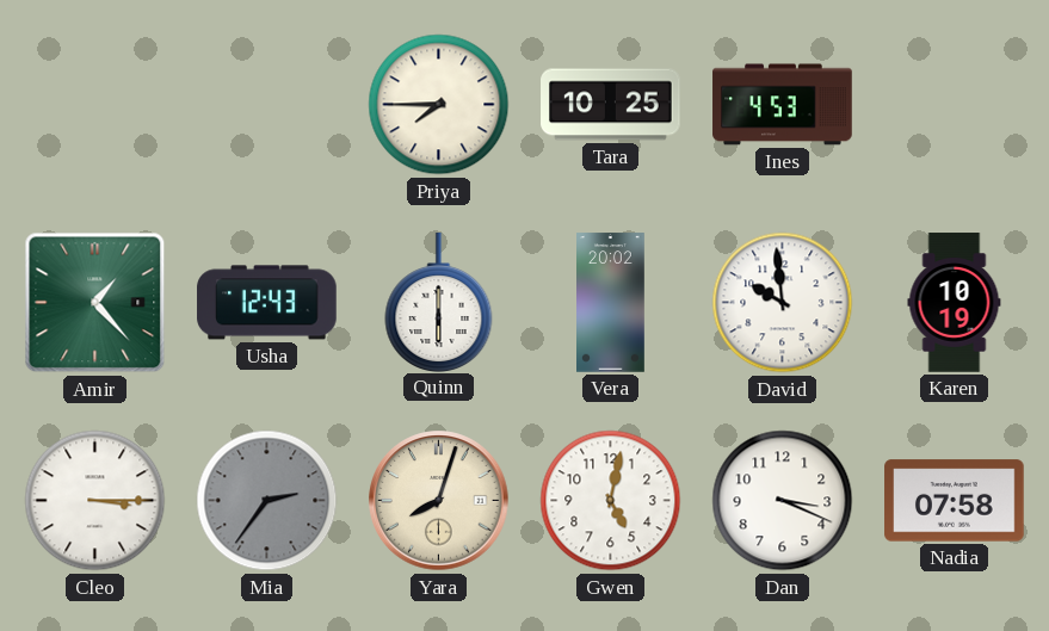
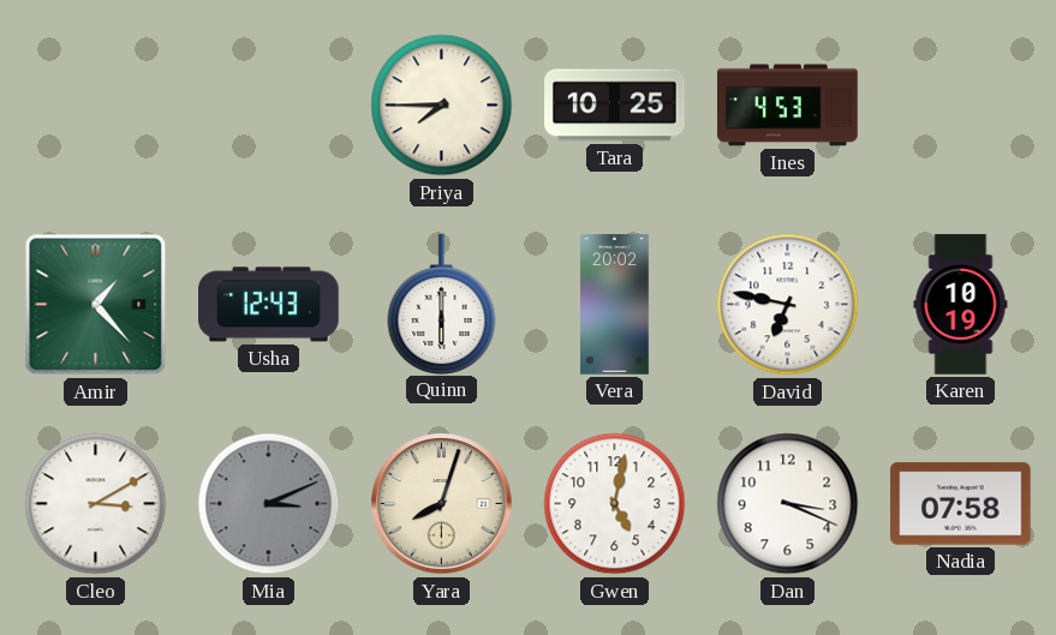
David: 9:59 -> 6:47
Cleo: 3:15 -> 3:10
Mia: 2:36 -> 3:11
